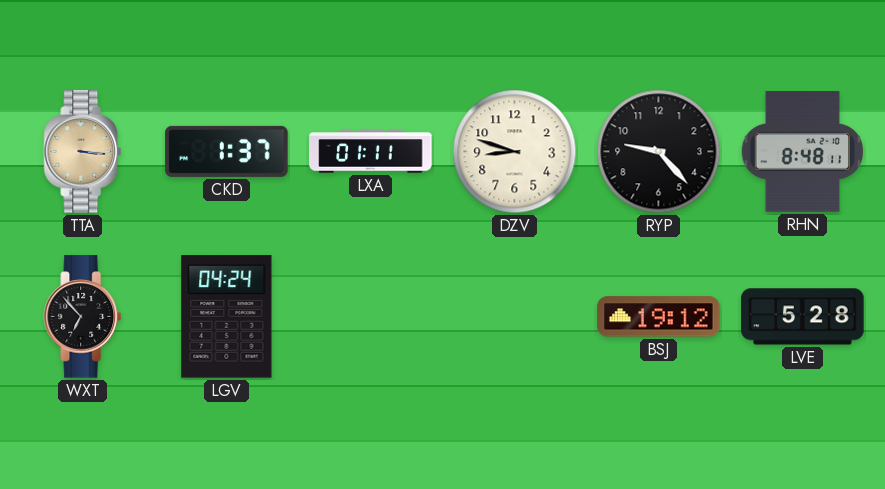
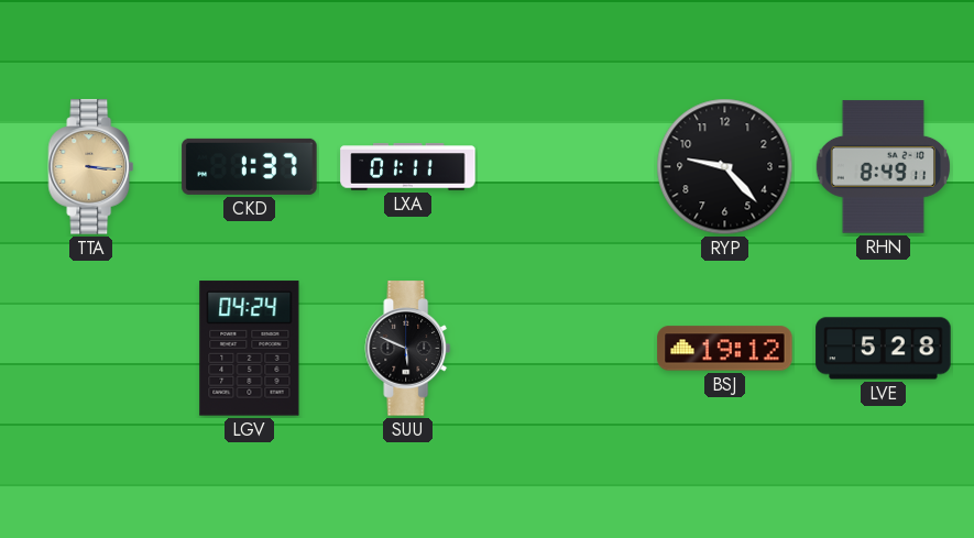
DZV: 8:48 -> none
RHN: 8:48 -> 8:49
WXT: 6:53 -> none
SUU: none -> 5:49
